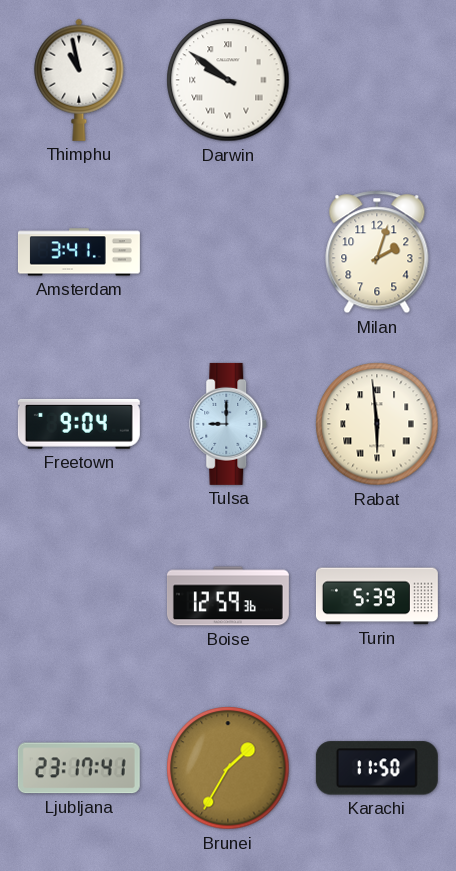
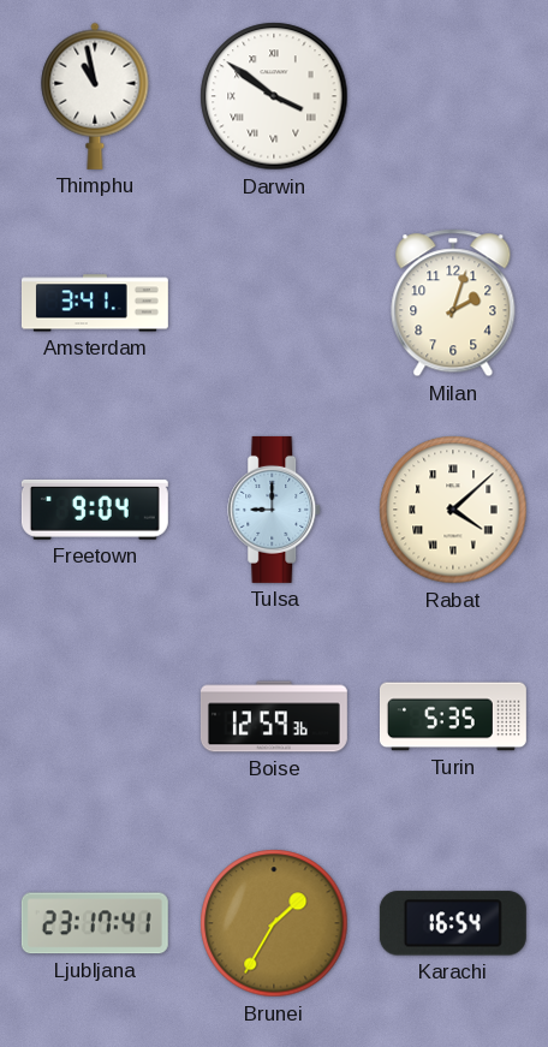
Darwin: 9:51 -> 3:51
Rabat: 5:59 -> 4:08
Turin: 5:39 -> 5:35
Karachi: 11:50 -> 16:54
